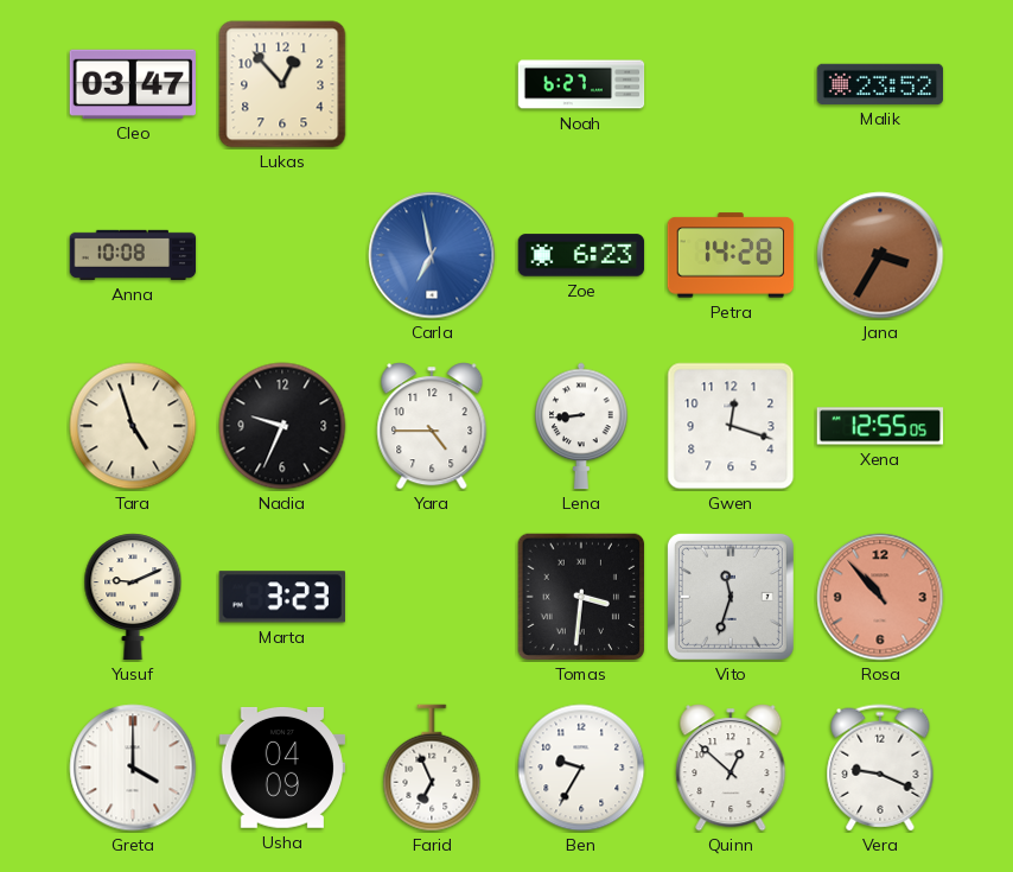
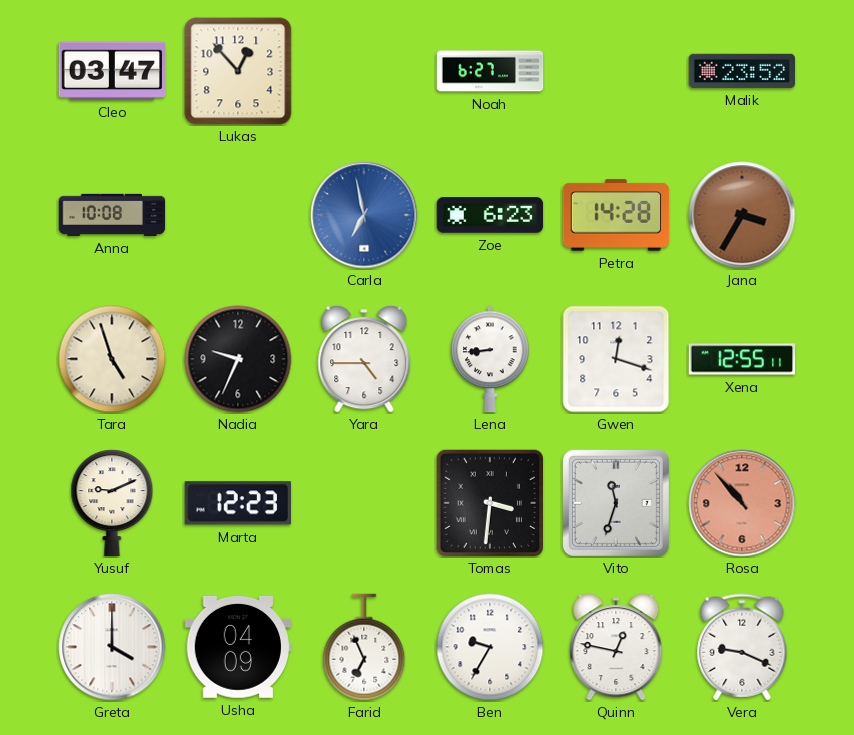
Xena: 12:55:05 -> 12:55:11
Marta: 3:23 -> 12:23
Quinn: 12:52 -> 12:47
